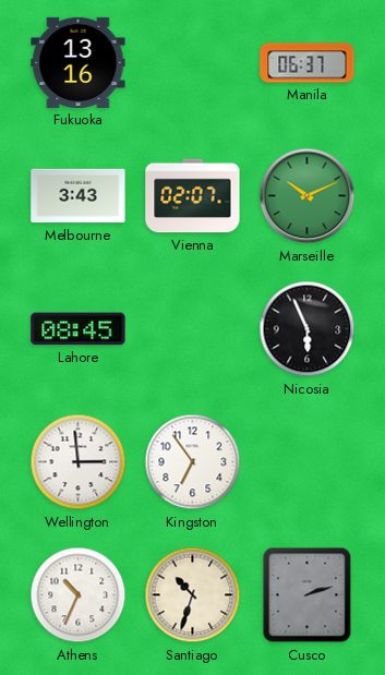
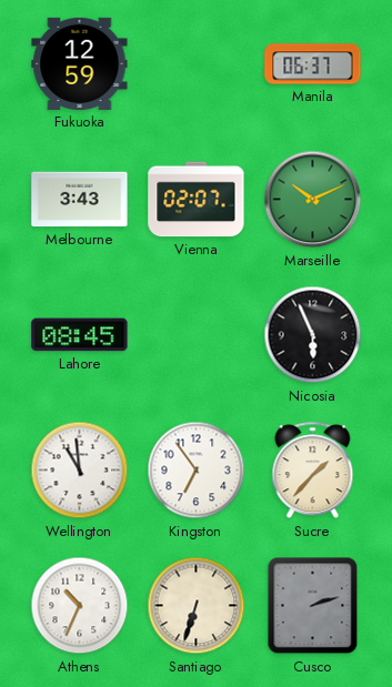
Fukuoka: 13:16 -> 12:59
Wellington: 2:59 -> 10:59
Sucre: none -> 1:37
Santiago: 10:33 -> 6:33
